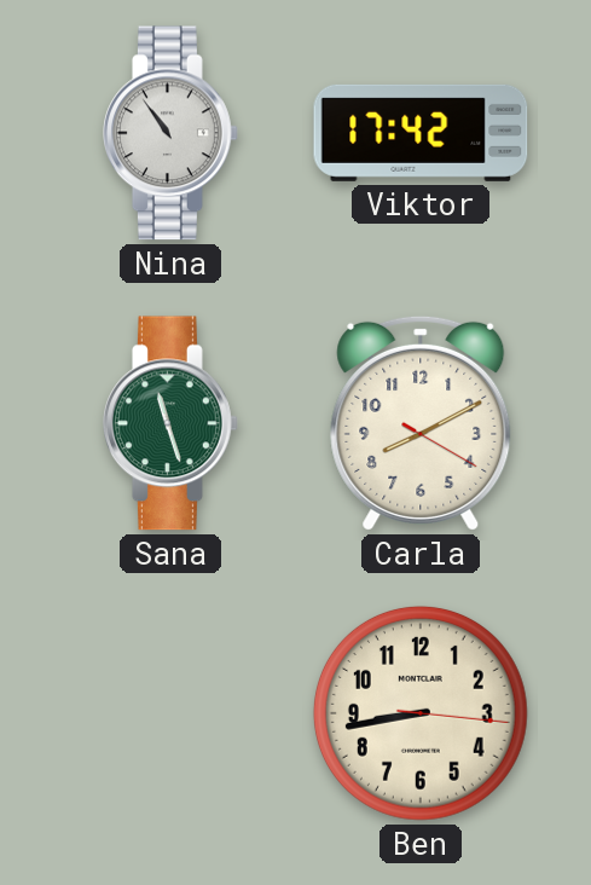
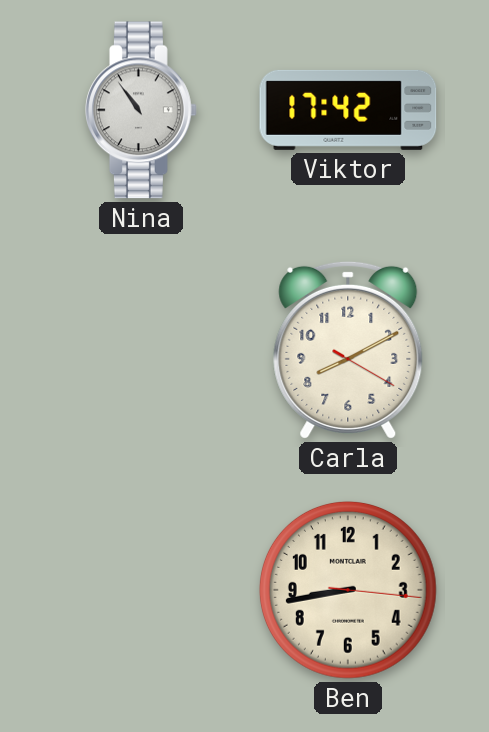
Sana: 11:27 -> none
